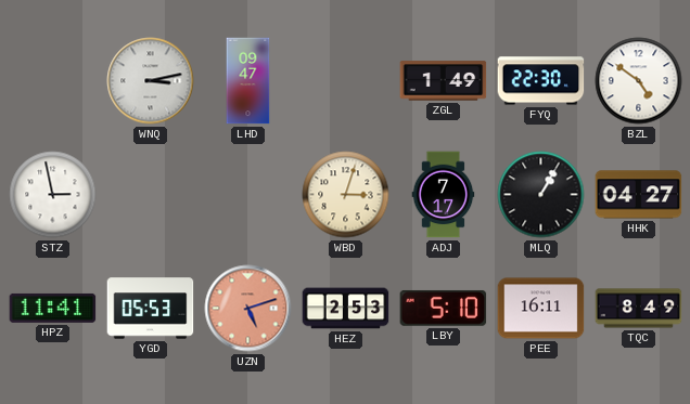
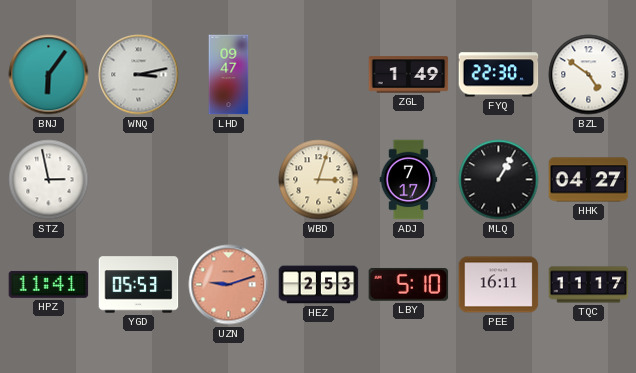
BNJ: none -> 6:06
UZN: 5:12 -> 9:12
TQC: 8:49 -> 11:17
